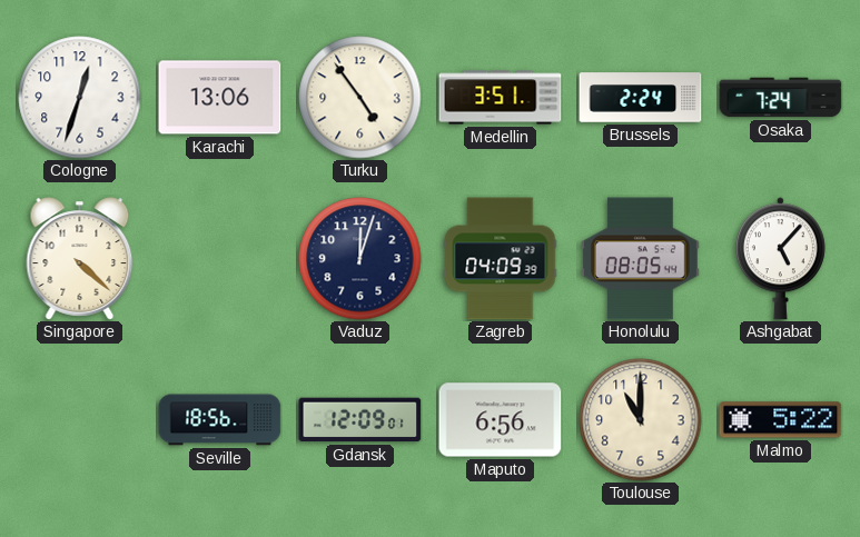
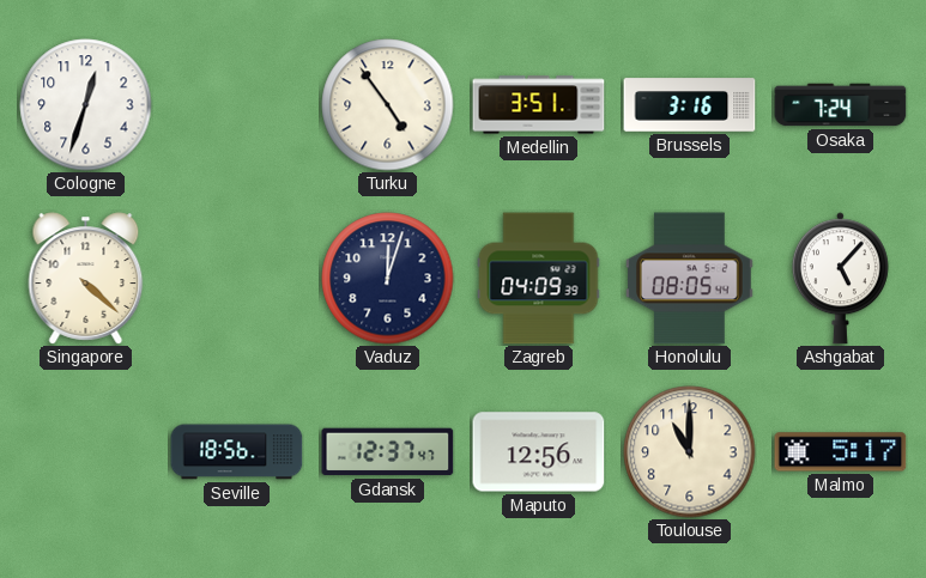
Karachi: 13:06 -> none
Brussels: 2:24 -> 3:16
Gdansk: 12:09 -> 12:37
Maputo: 6:56 -> 12:56
Malmo: 5:22 -> 5:17
